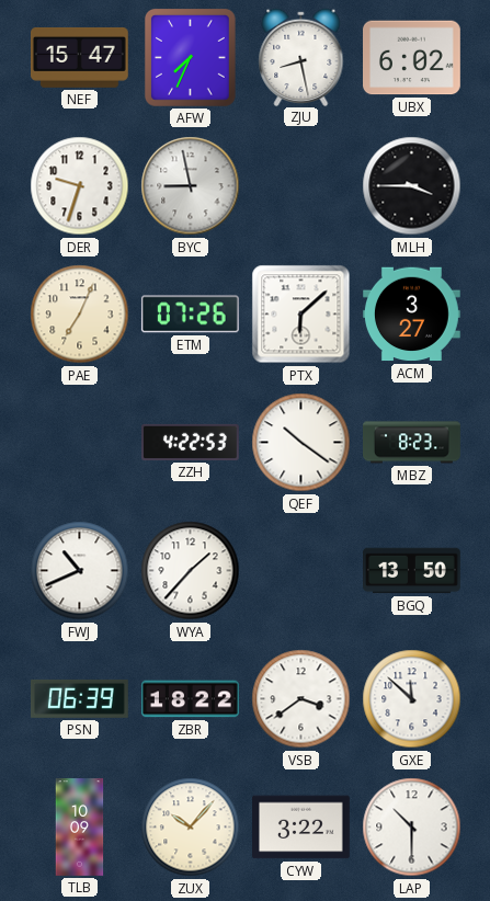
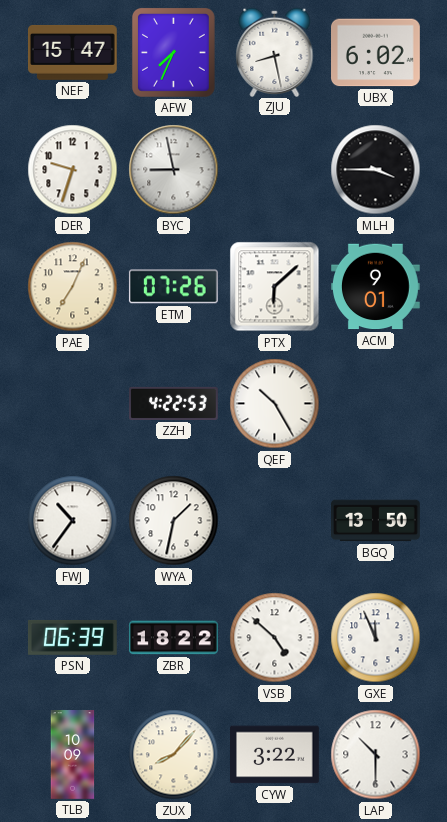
ACM: 3:27 -> 9:01
QEF: 10:21 -> 10:25
MBZ: 8:23 -> none
FWJ: 10:41 -> 10:36
WYA: 1:37 -> 1:32
VSB: 3:39 -> 4:52
GXE: 11:52 -> 11:56
ZUX: 10:07 -> 8:07
